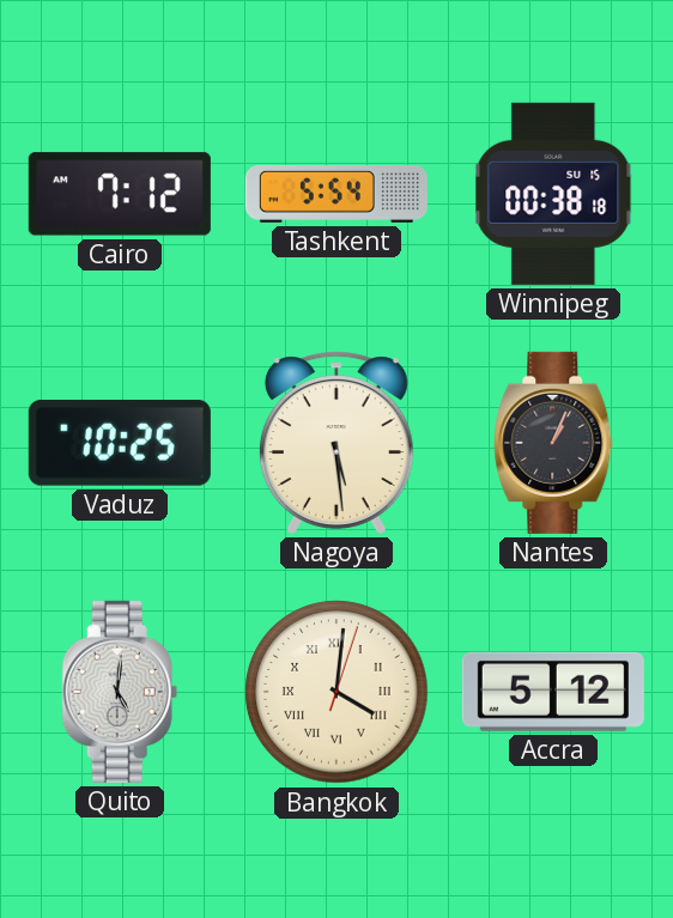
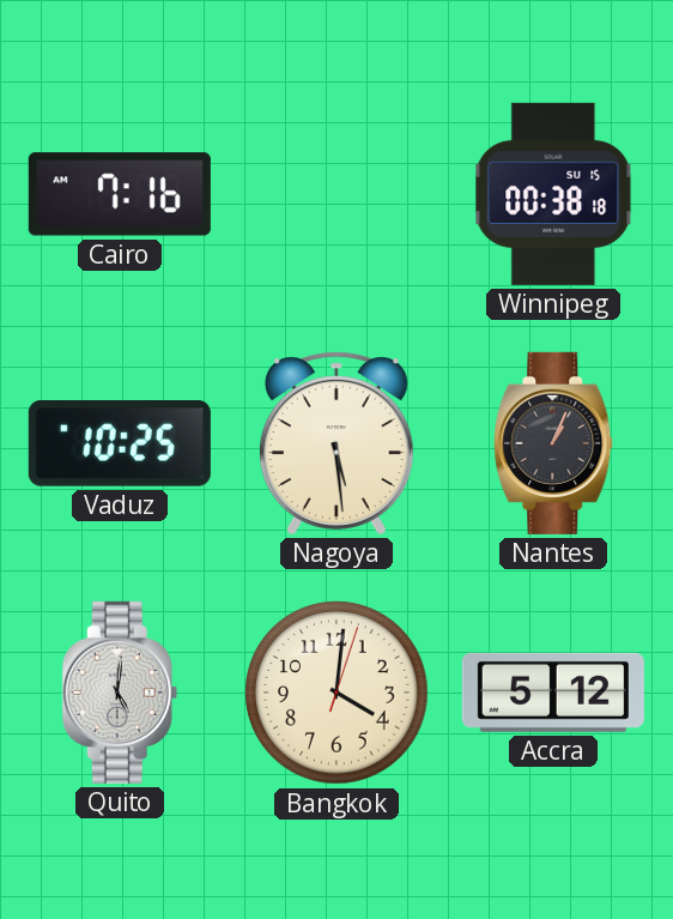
Cairo: 7:12 -> 7:16
Tashkent: 5:54 -> none
Bangkok numerals: Roman -> Arabic
